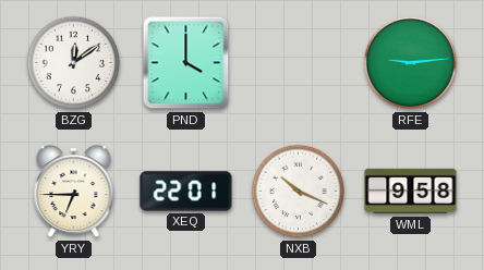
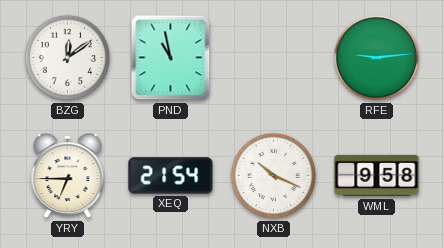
PND: 4:00 -> 10:58
XEQ: 22:01 -> 21:54
